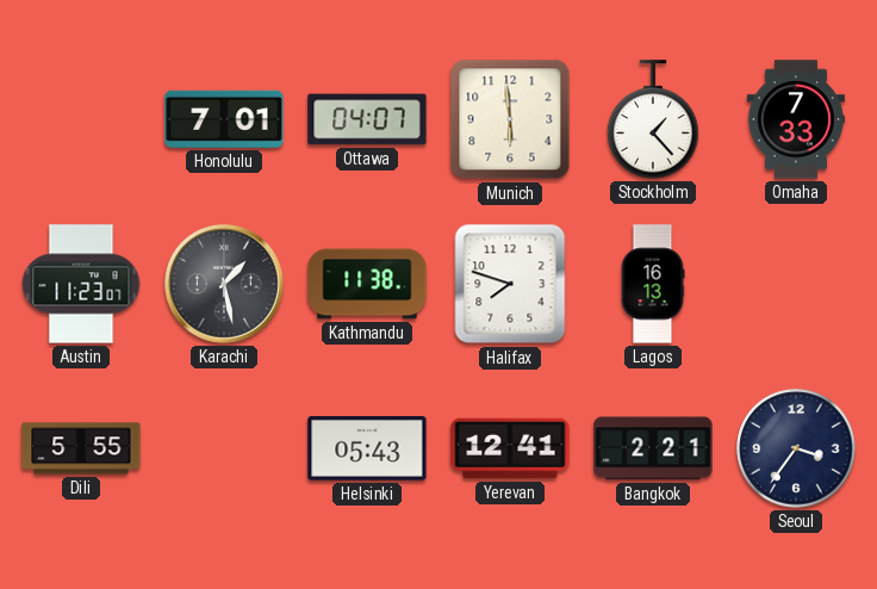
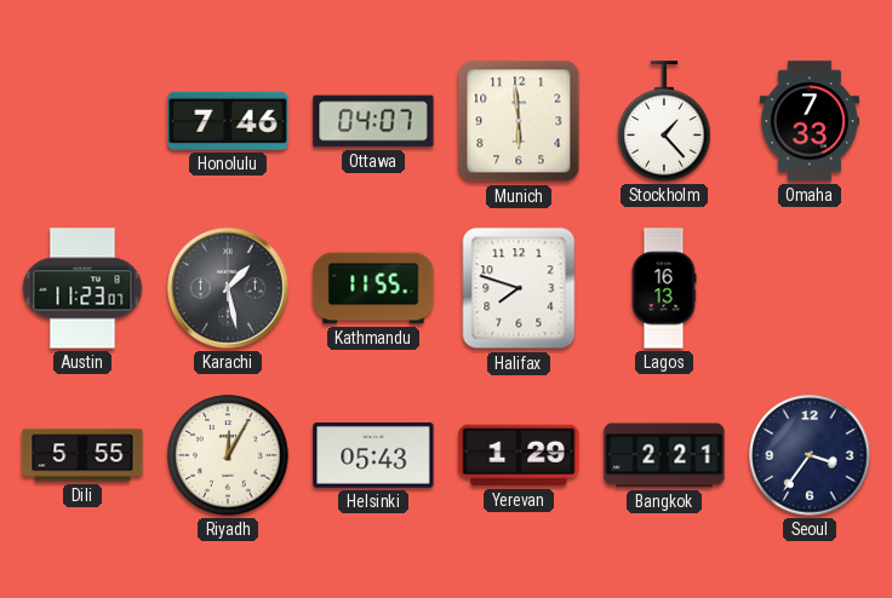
Honolulu: 7:01 -> 7:46
Kathmandu: 11:38 -> 11:55
Riyadh: none -> 12:05
Yerevan: 12:41 -> 1:29
